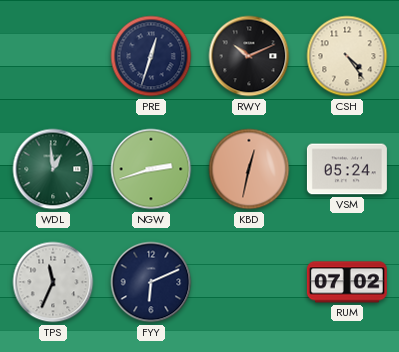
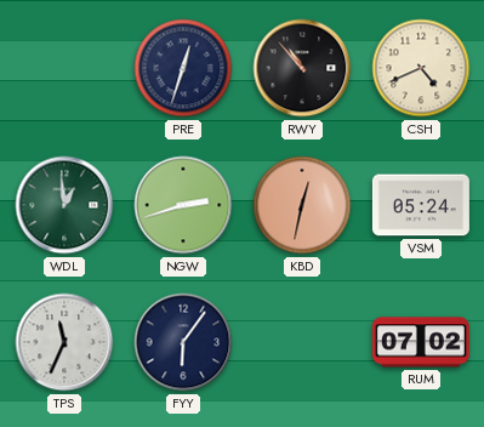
RWY: 10:11 -> 10:53
CSH: 4:24 -> 4:41
FYY: 6:11 -> 6:06
